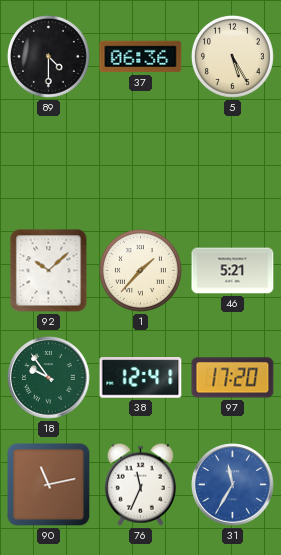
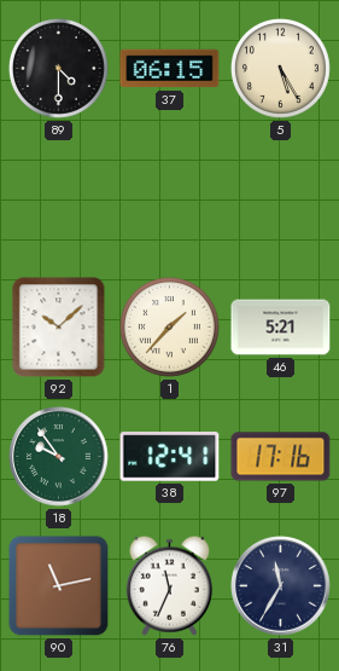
37: 06:36 -> 06:15
97: 17:20 -> 17:16
31 dial: blue -> navy
